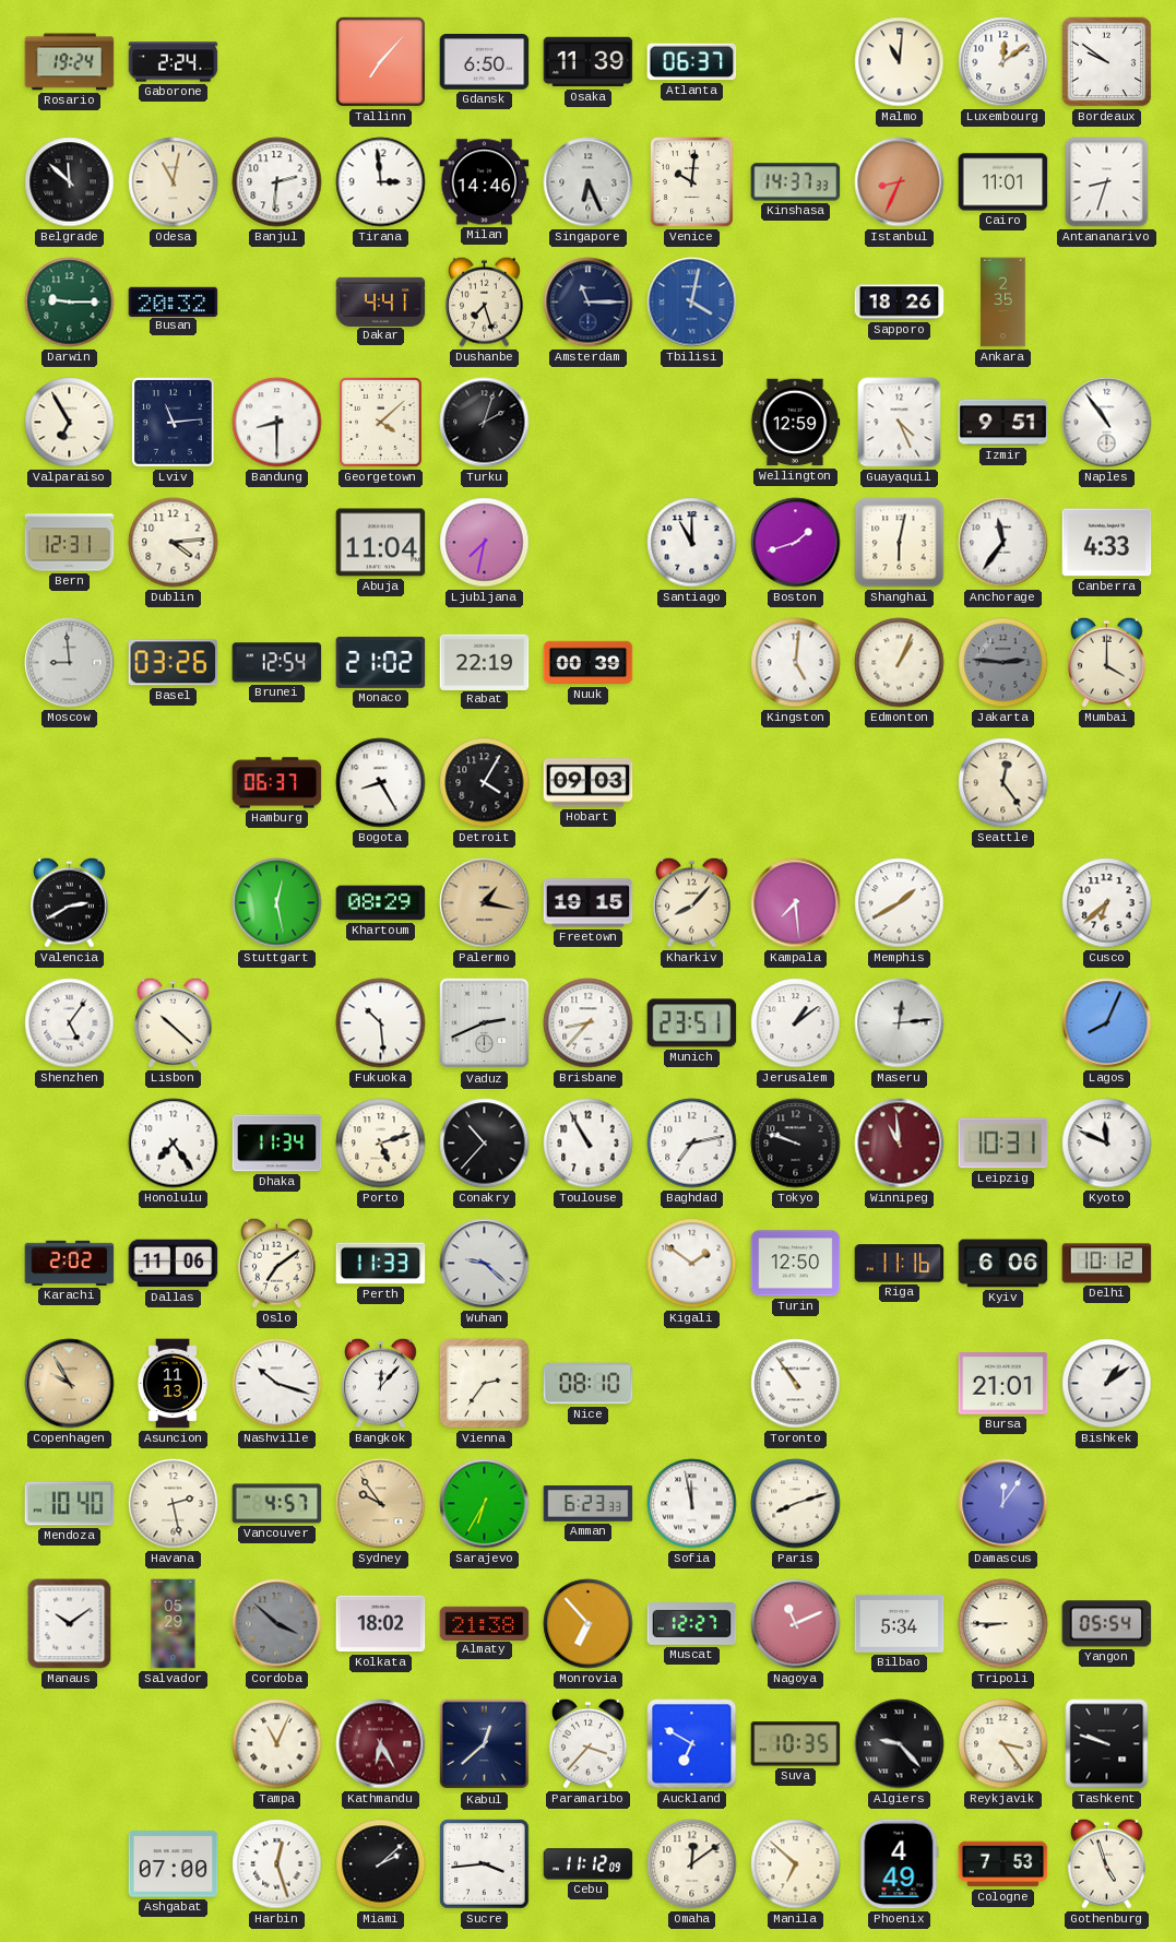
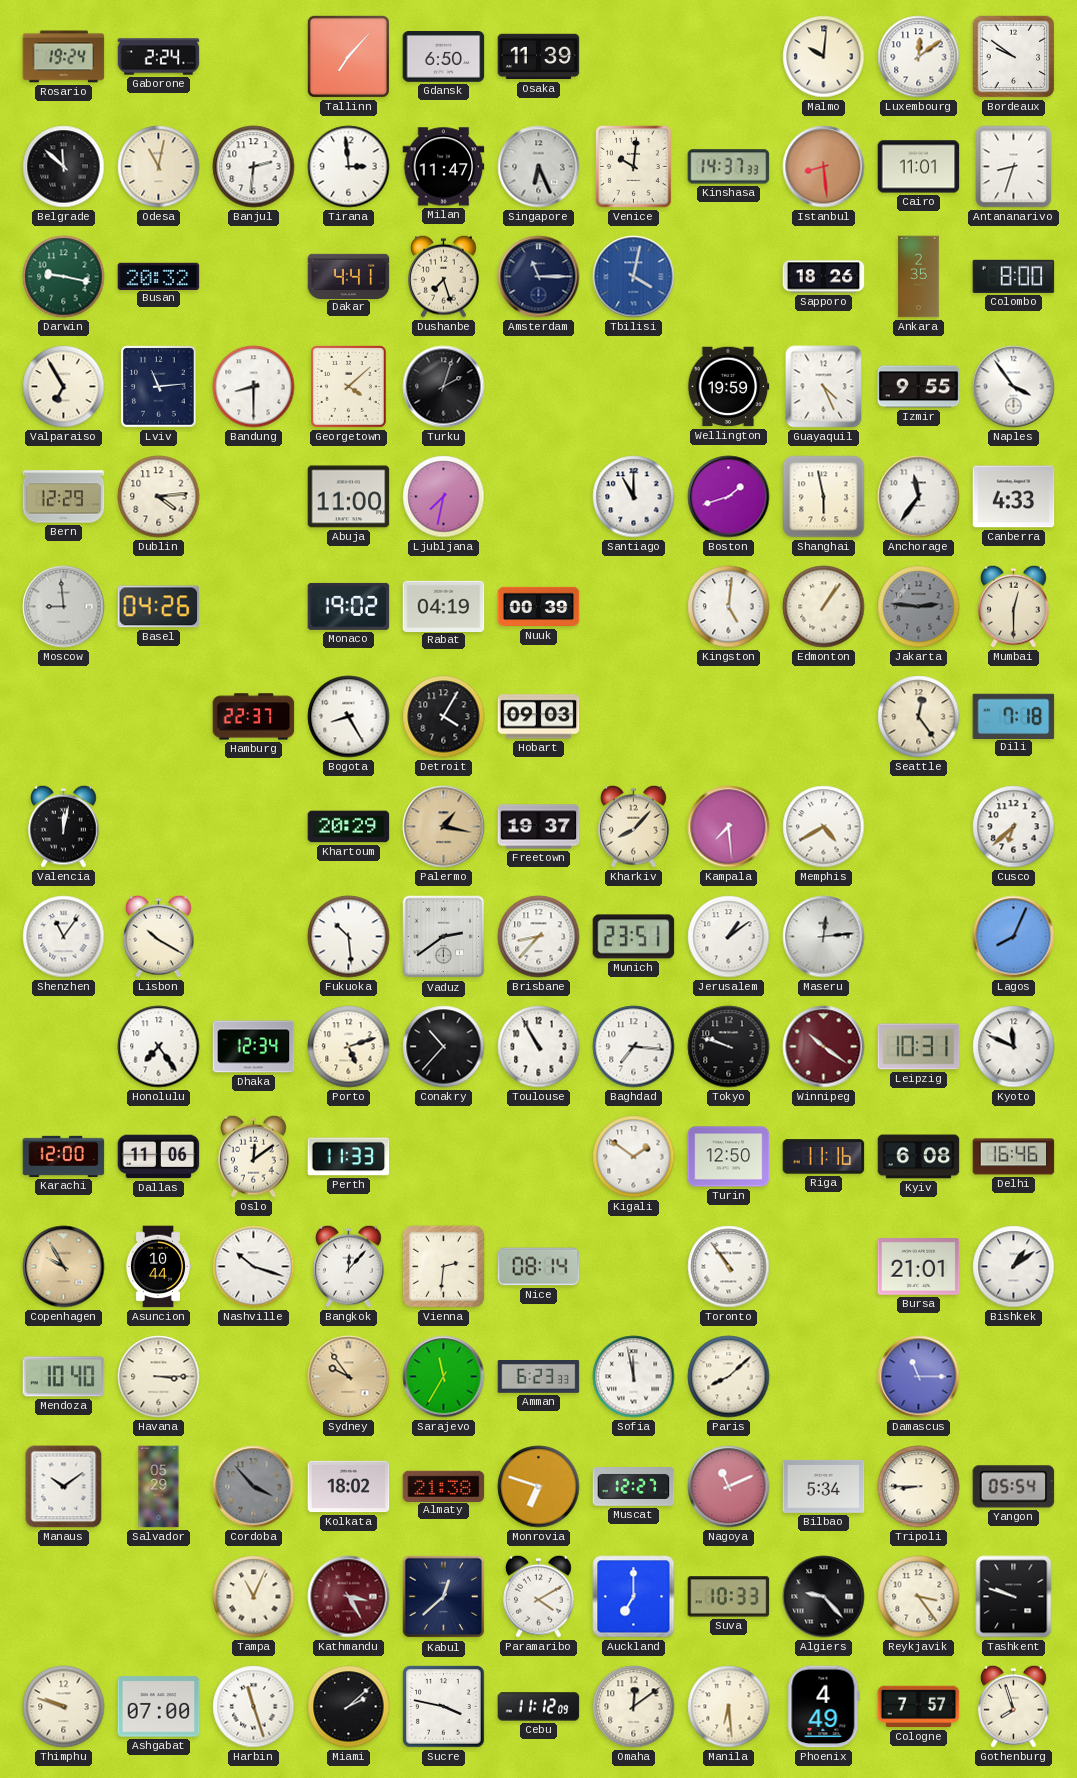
Atlanta: 06:37 -> none
Malmo: 11:01 -> 10:01
Milan: 14:46 -> 11:47
Istanbul: 8:34 -> 8:29
Darwin: 9:15 -> 9:17
Colombo: none -> 8:00
Wellington: 12:59 -> 19:59
Izmir: 9:51 -> 9:55
Naples: 10:54 -> 3:54
Bern: 12:31 -> 12:29
Abuja: 11:04 -> 11:00
Shanghai: 6:02 -> 5:58
Basel: 03:26 -> 04:26
Brunei: 12:54 -> none
Monaco: 21:02 -> 19:02
Rabat: 22:19 -> 04:19
Edmonton: 1:04 -> 1:06
Mumbai: 4:00 -> 12:30
Hamburg: 06:37 -> 22:37
Dili: none -> 7:18
Valencia: 2:40 -> 12:02
Stuttgart: 12:28 -> none
Khartoum: 08:29 -> 20:29
Freetown: 19:15 -> 19:37
Memphis: 1:40 -> 4:40
Shenzhen: 5:06 -> 11:06
Lisbon: 10:22 -> 10:20
Vaduz: 2:41 -> 2:39
Dhaka: 11:34 -> 12:34
Baghdad: 7:13 -> 7:16
Winnipeg: 10:59 -> 10:21
Karachi: 2:02 -> 12:00
Oslo: 7:09 -> 12:09
Wuhan: 9:22 -> none
Kyiv: 6:06 -> 6:08
Delhi: 10:12 -> 16:46
Asuncion: 11:13 -> 10:44
Vienna: 2:36 -> 2:31
Nice: 08:10 -> 08:14
Havana: 2:28 -> 3:15
Vancouver: 4:57 -> none
Sarajevo: 6:35 -> 11:35
Paris: 8:12 -> 8:08
Damascus: 12:06 -> 11:15
Cordoba: 3:52 -> 3:53
Monrovia: 6:53 -> 6:48
Kathmandu: 6:25 -> 3:25
Paramaribo: 3:37 -> 4:10
Auckland: 6:50 -> 7:00
Suva: 10:35 -> 10:33
Thimphu: none -> 9:48
Harbin: 12:27 -> 11:27
Sucre: 3:44 -> 3:47
Manila: 6:52 -> 6:29
Cologne: 7:53 -> 7:57
Gothenburg: 4:57 -> 7:57
